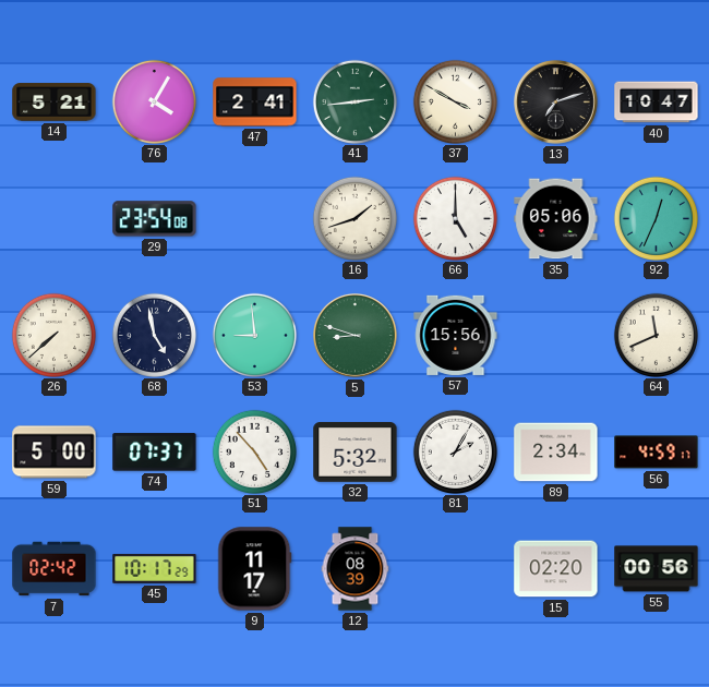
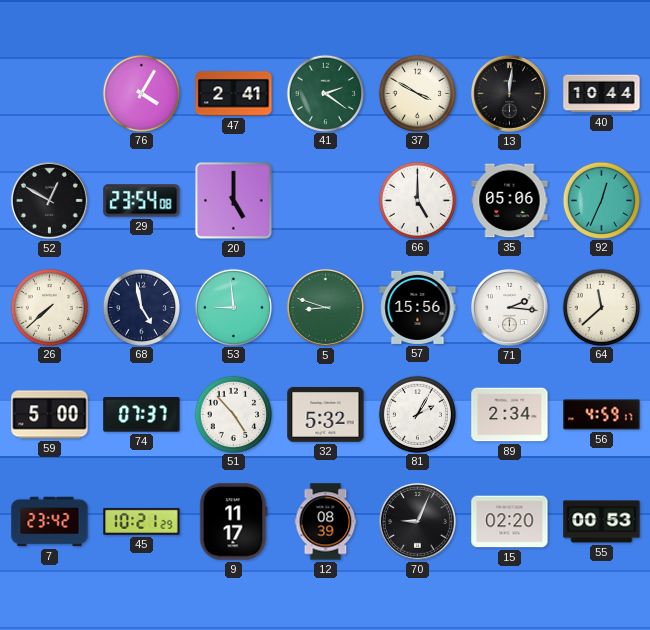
14: 5:21 -> none
41: 2:44 -> 2:21
13: 7:12 -> 12:01
40: 10:47 -> 10:44
52: none -> 12:50
20: none -> 5:00
16: 1:42 -> none
71: none -> 2:16
64: 11:41 -> 11:38
7: 02:42 -> 23:42
45: 10:17 -> 10:21
70: none -> 9:04
55: 00:56 -> 00:53
